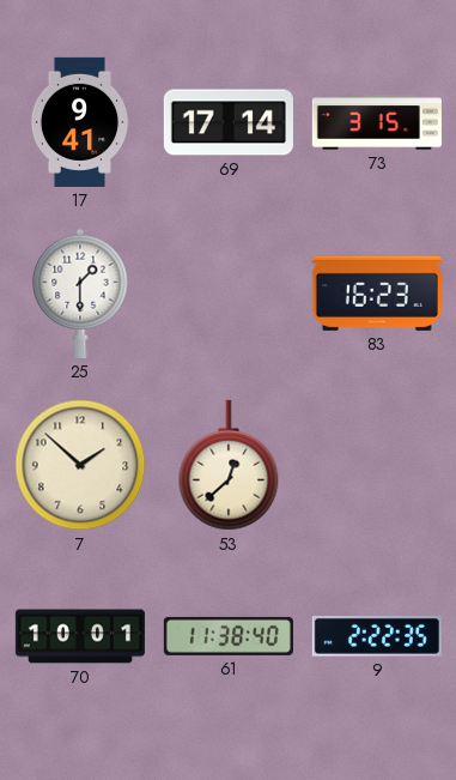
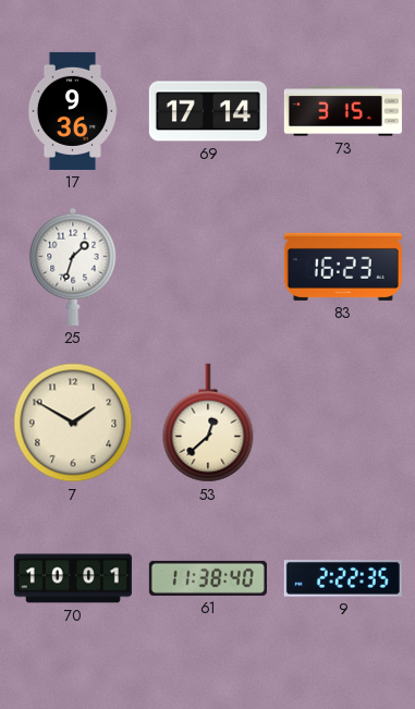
17: 9:41 -> 9:36
25: 1:30 -> 1:33
7: 1:52 -> 1:50
